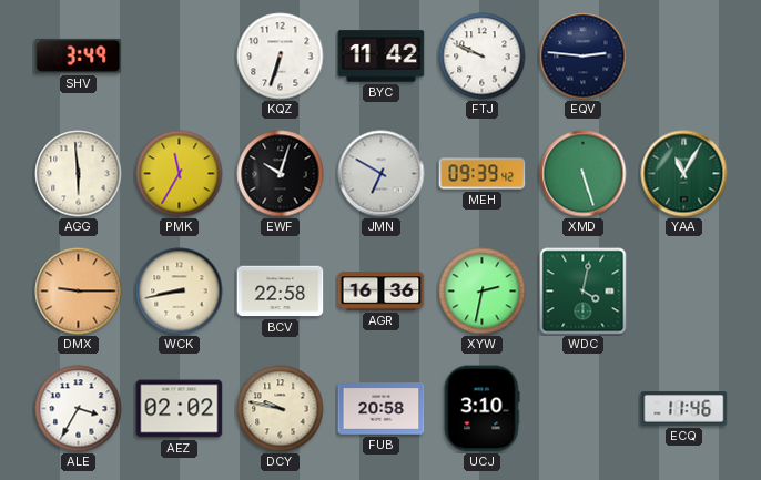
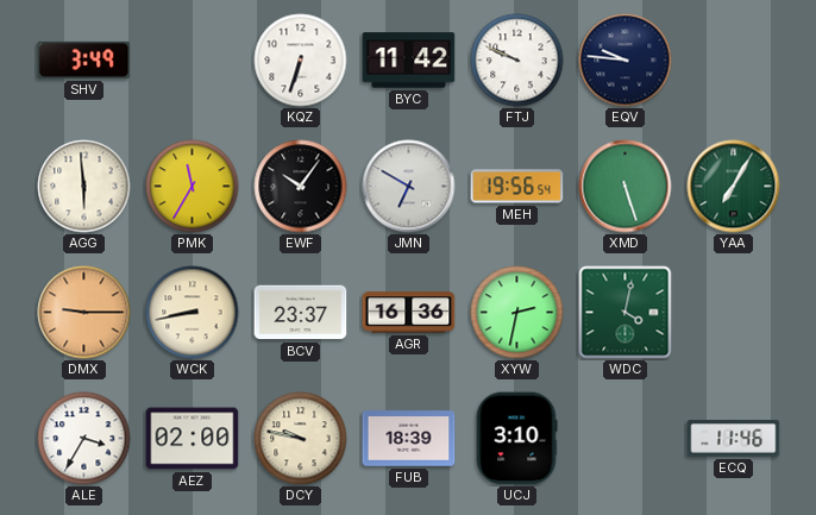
EQV: 2:46 -> 9:46
EWF: 10:03 -> 10:06
MEH: 09:39 -> 19:56
YAA: 11:05 -> 7:05
BCV: 22:58 -> 23:37
AEZ: 02:02 -> 02:00
FUB: 20:58 -> 18:39
